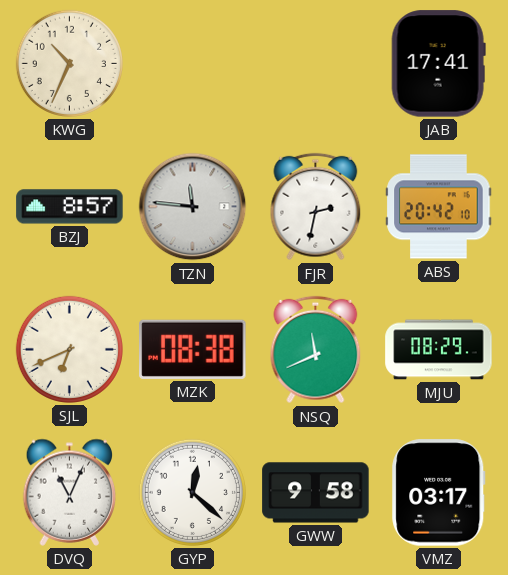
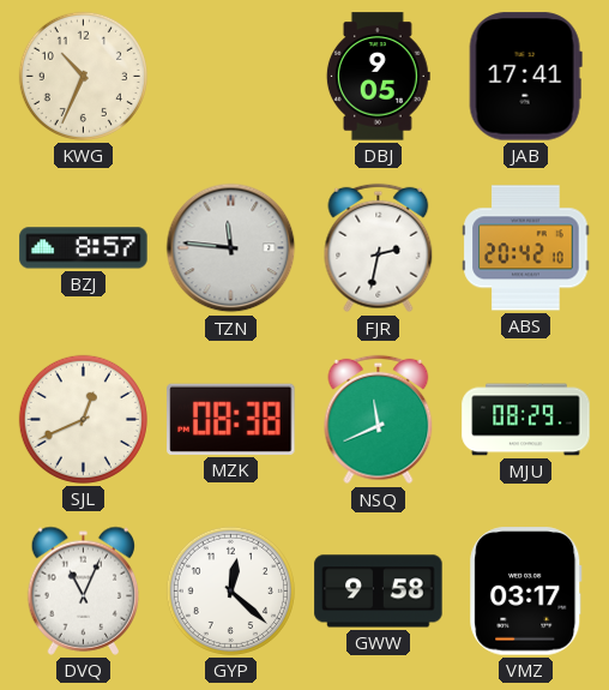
DBJ: none -> 9:05
SJL: 6:41 -> 12:41
